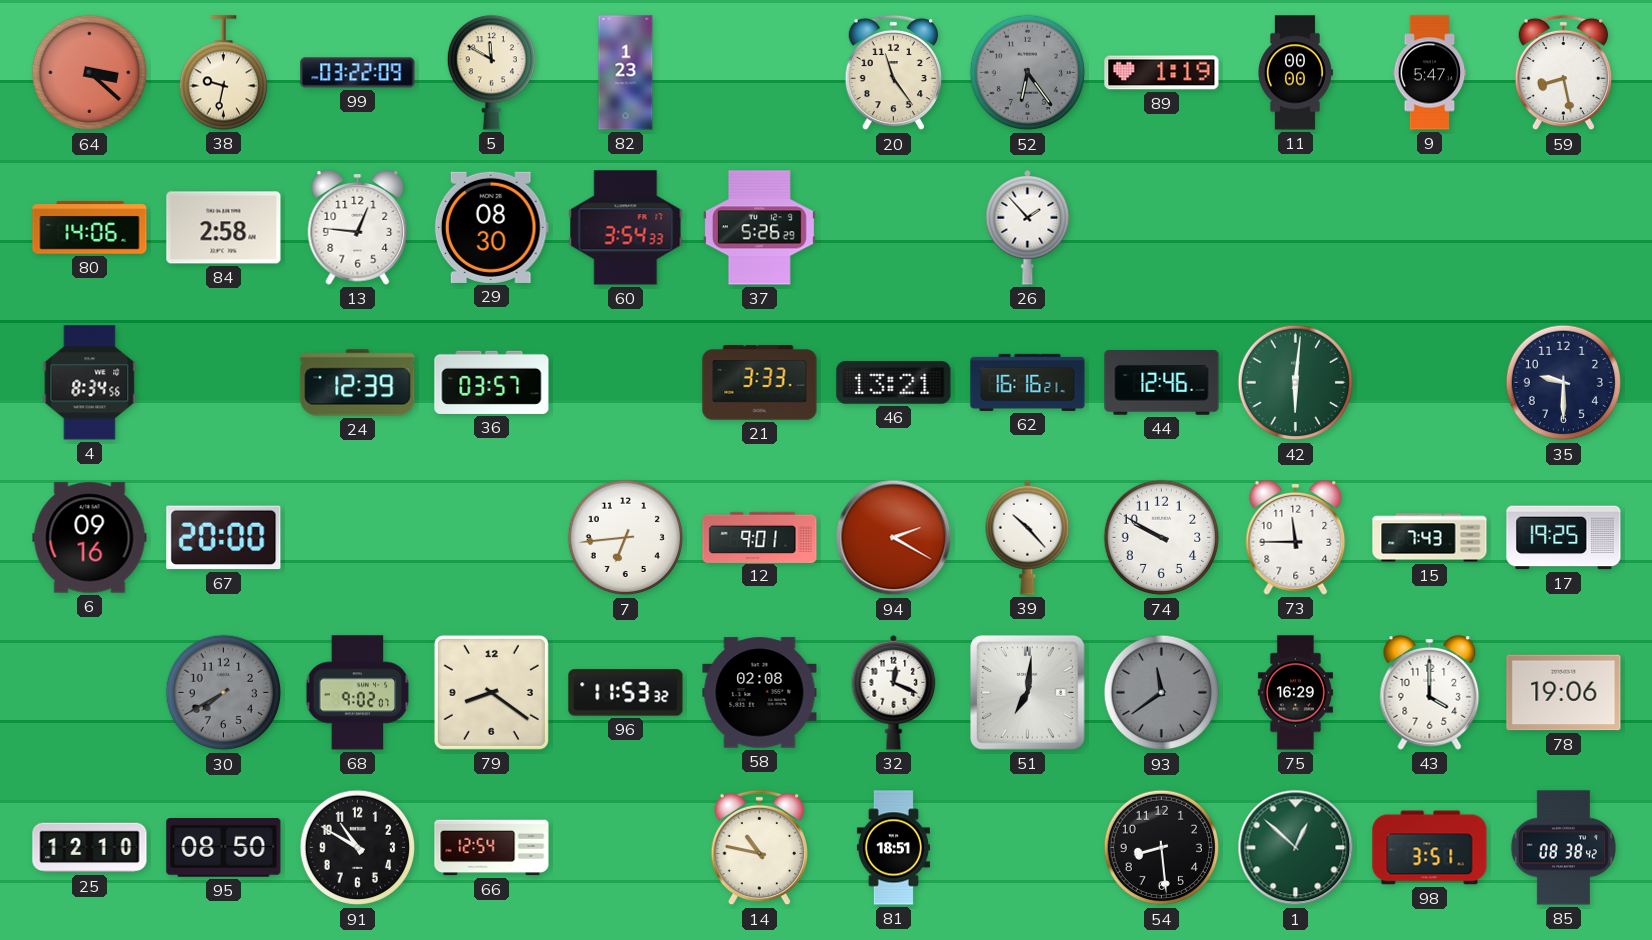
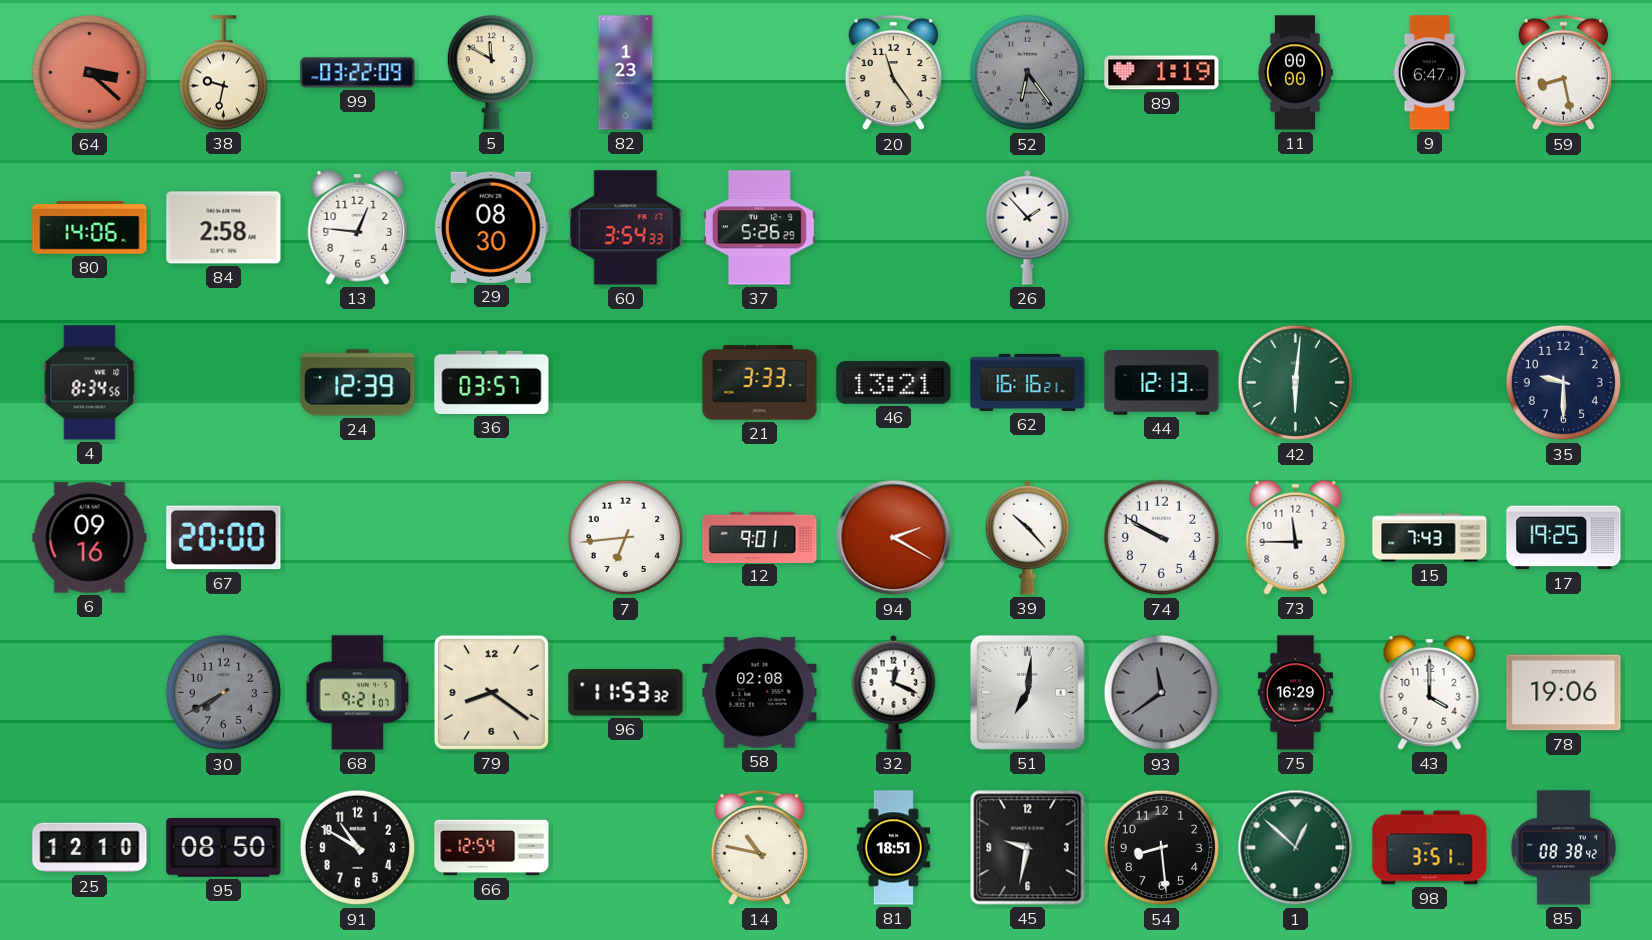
9: 5:47 -> 6:47
44: 12:46 -> 12:13
68: 9:02 -> 9:21
45: none -> 9:32
